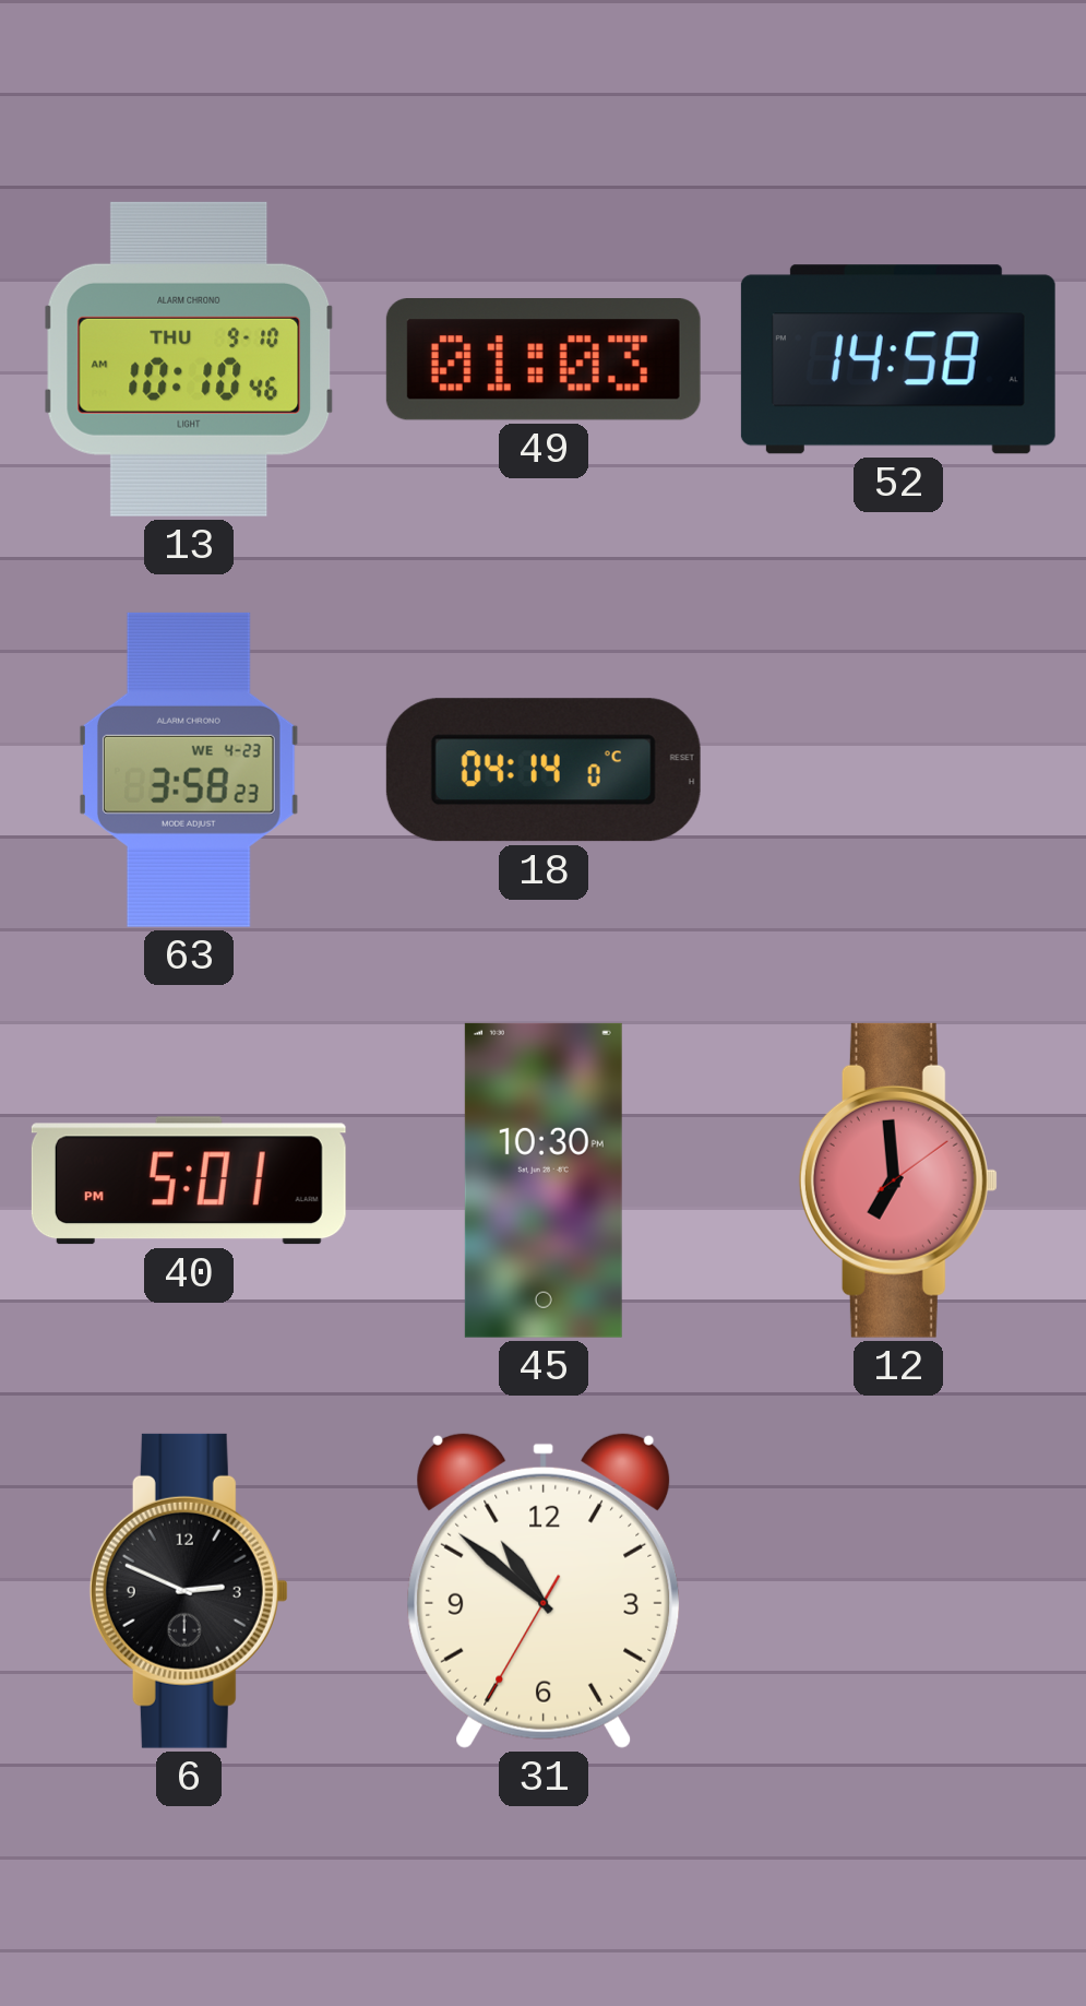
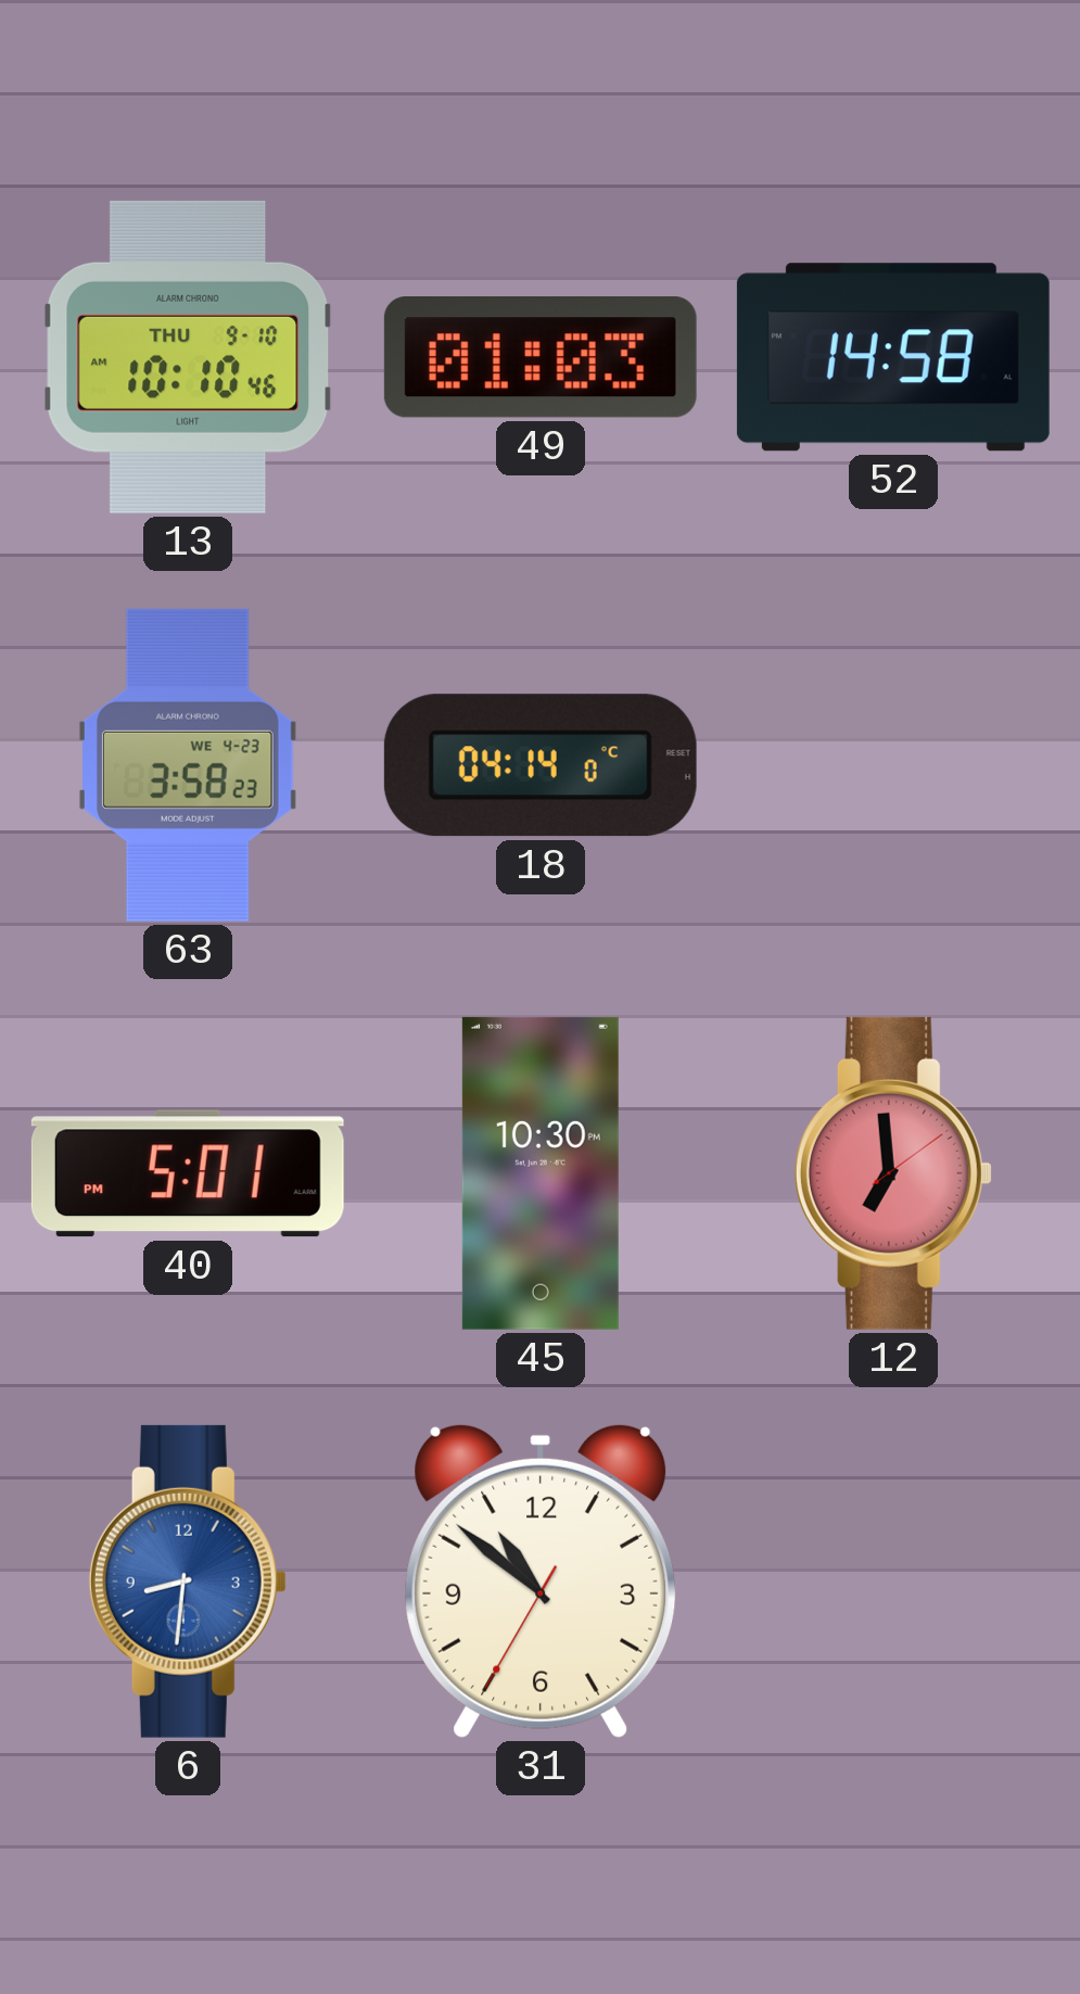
6: 2:49 -> 8:31
6 dial: black -> blue
